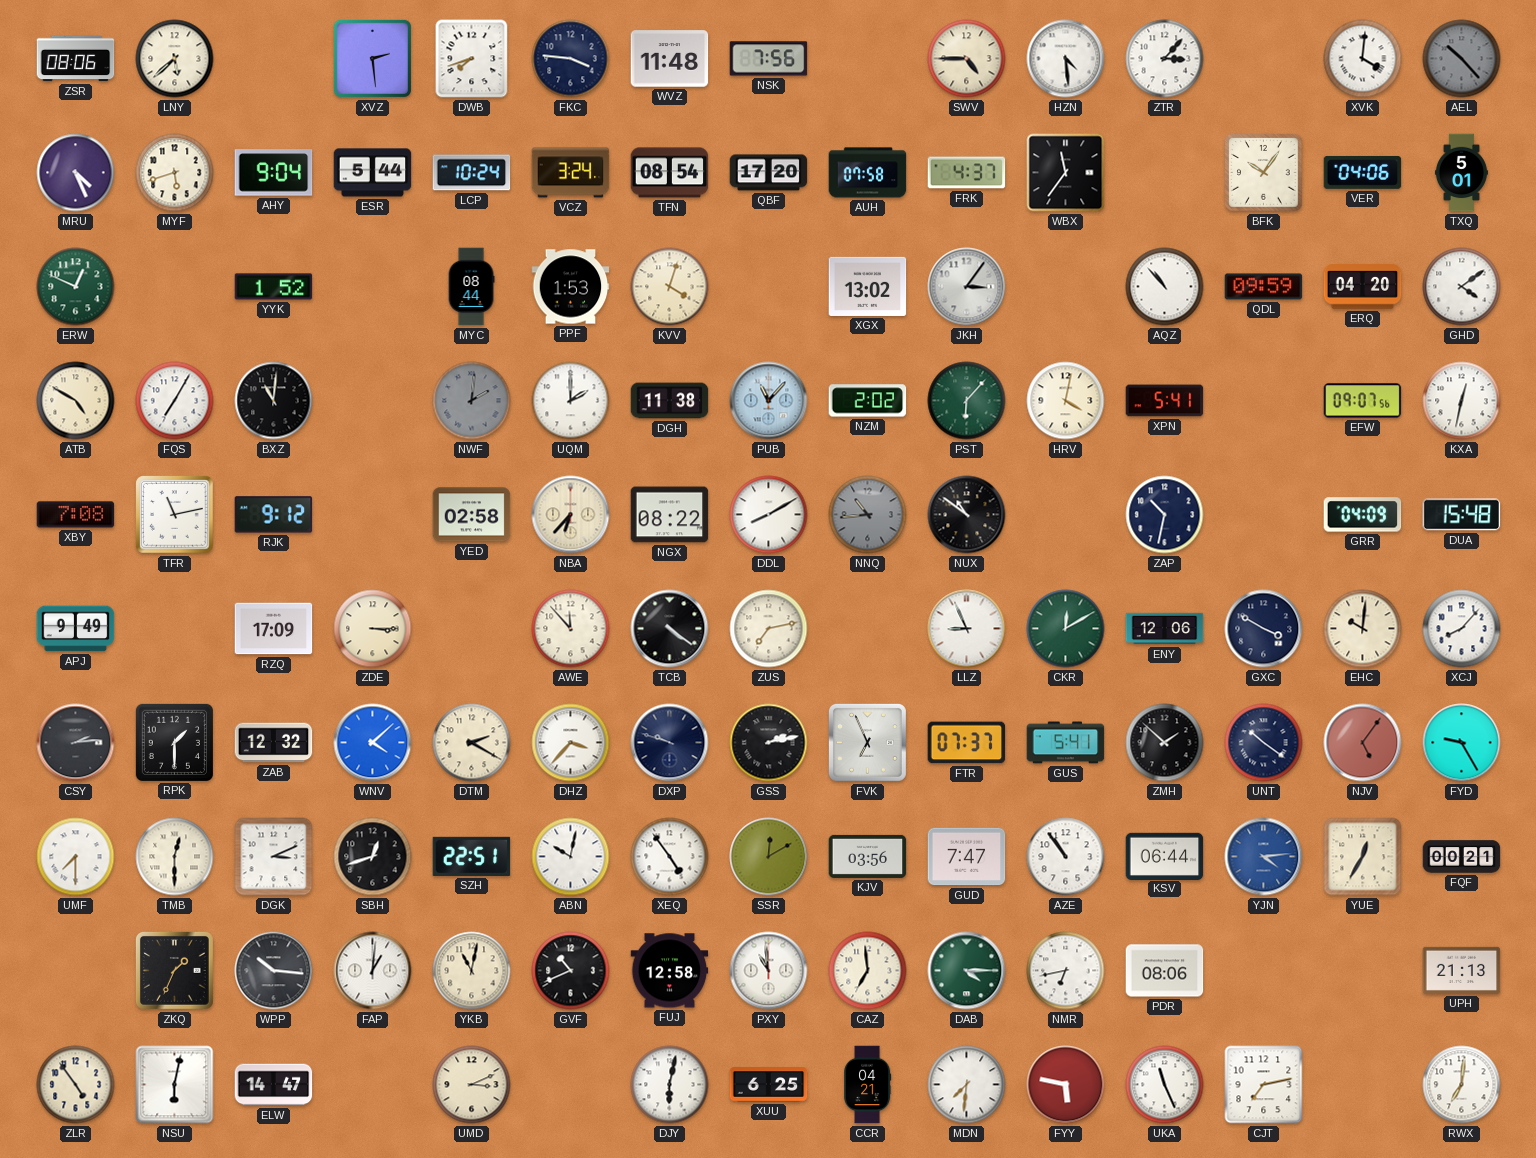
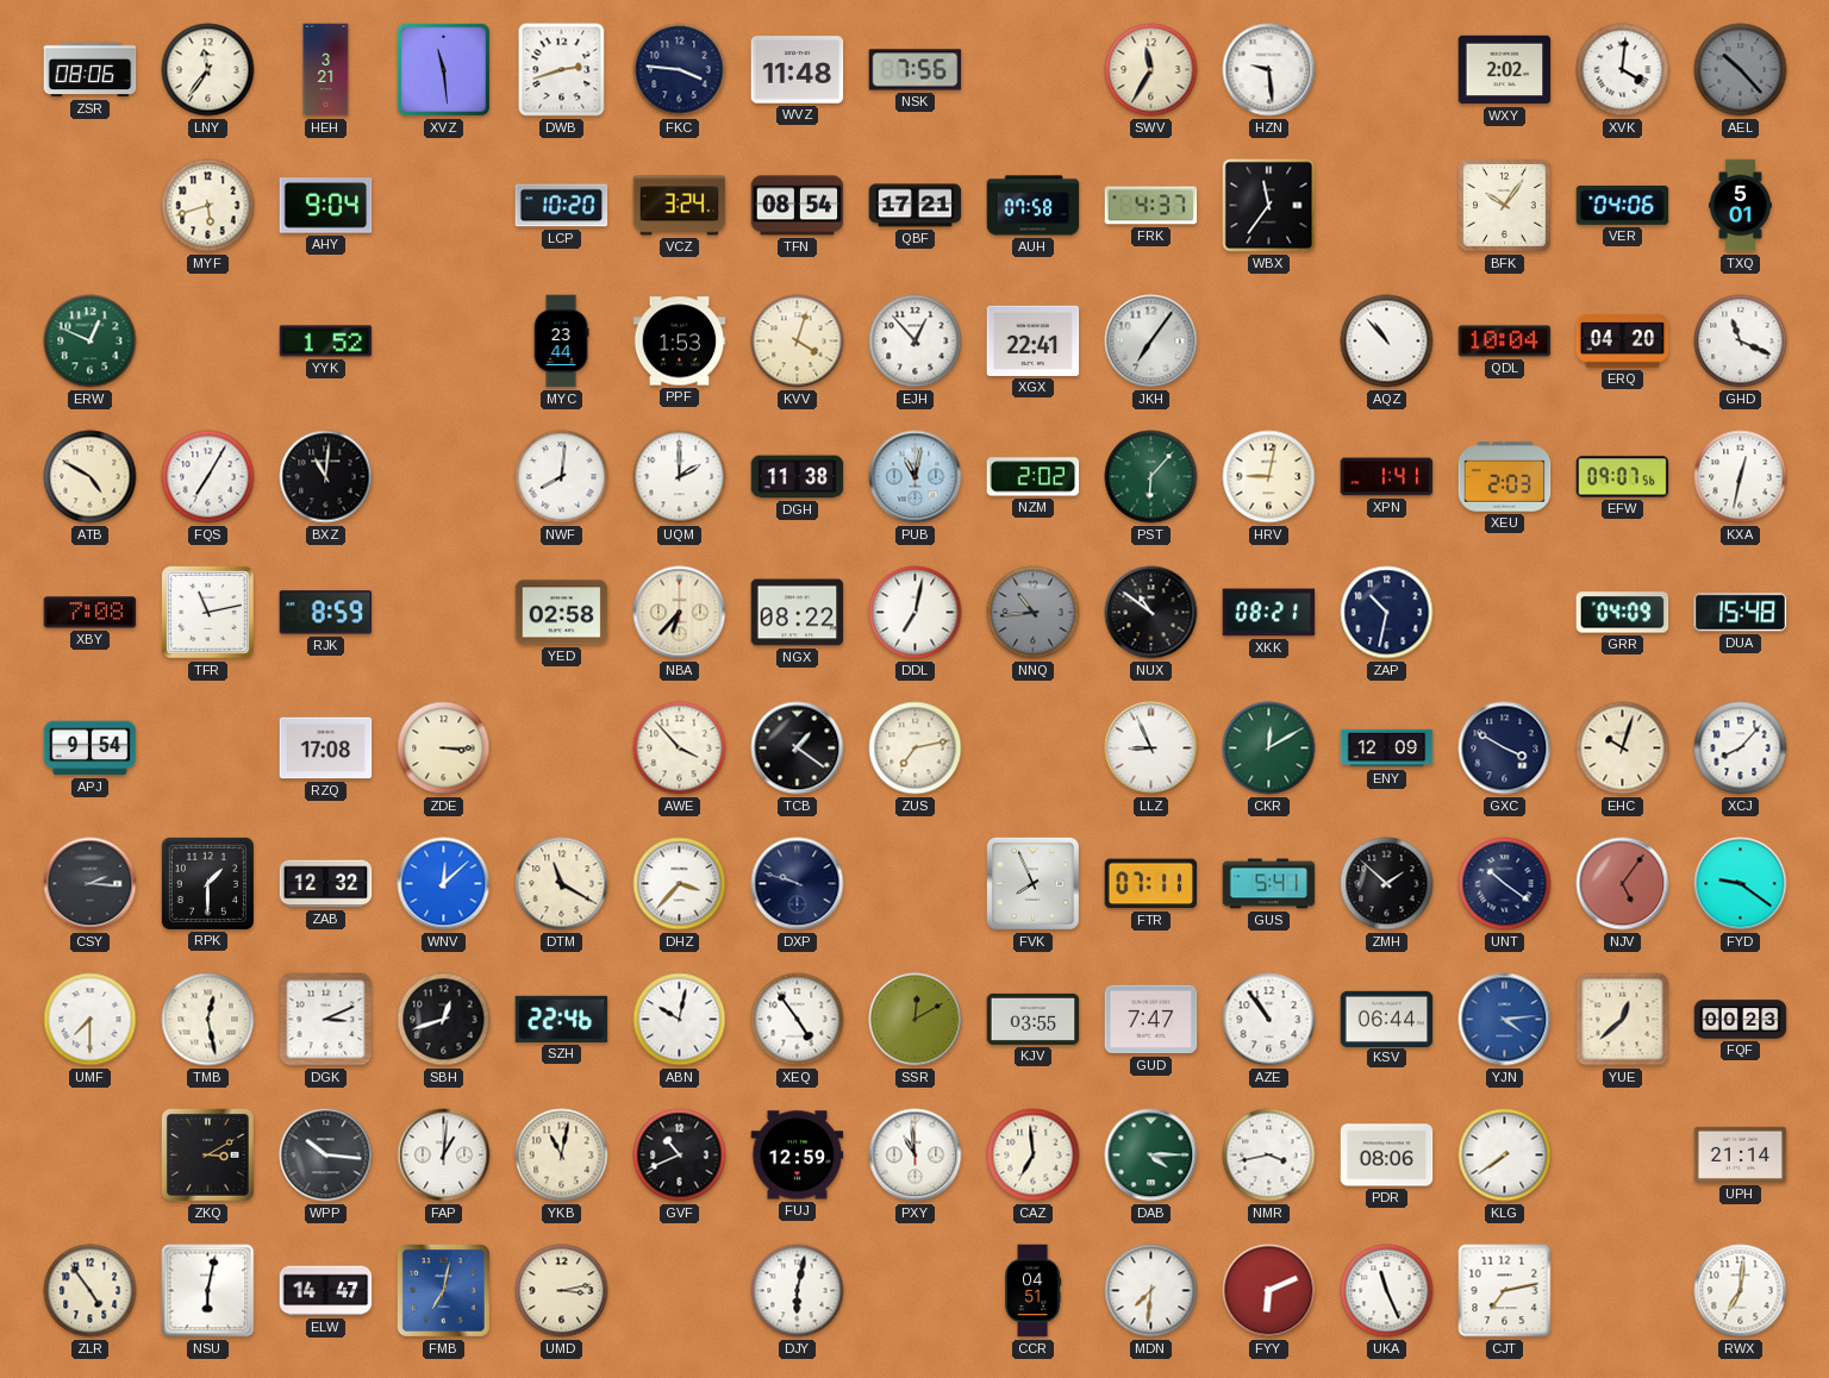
LNY: 5:38 -> 11:36
HEH: none -> 3:21
XVZ: 2:29 -> 11:29
DWB: 7:42 -> 2:42
SWV: 4:45 -> 11:35
HZN: 4:29 -> 9:29
ZTR: 3:07 -> none
WXY: none -> 2:02
MRU: 4:26 -> none
ESR: 5:44 -> none
LCP: 10:24 -> 10:20
QBF: 17:20 -> 17:21
MYC: 08:44 -> 23:44
EJH: none -> 12:53
XGX: 13:02 -> 22:41
JKH: 3:06 -> 7:06
QDL: 09:59 -> 10:04
GHD: 4:09 -> 11:19
NWF: 2:01 -> 8:01
NWF dial: grey -> white
PUB: 11:07 -> 11:02
HRV: 4:02 -> 9:02
XPN: 5:41 -> 1:41
XEU: none -> 2:03
RJK: 9:12 -> 8:59
DDL: 8:10 -> 7:02
XKK: none -> 08:21
APJ: 9:49 -> 9:54
RZQ: 17:09 -> 17:08
AWE: 11:53 -> 3:53
TCB: 4:21 -> 1:21
ENY: 12:06 -> 12:09
EHC: 10:01 -> 10:03
CSY: 2:14 -> 2:16
WNV: 4:08 -> 12:08
DTM: 2:20 -> 11:20
GSS: 2:13 -> none
FVK: 6:56 -> 7:56
FTR: 07:37 -> 07:11
FYD: 9:25 -> 9:21
TMB: 12:30 -> 12:28
SZH: 22:51 -> 22:46
KJV: 03:56 -> 03:55
YUE: 12:35 -> 12:38
FQF: 00:21 -> 00:23
ZKQ: 1:34 -> 3:10
FUJ: 12:58 -> 12:59
NMR: 6:43 -> 3:43
KLG: none -> 7:39
UPH: 21:13 -> 21:14
FMB: none -> 7:02
UMD: 3:11 -> 3:13
XUU: 6:25 -> none
CCR: 04:21 -> 04:51
FYY: 5:47 -> 6:11
